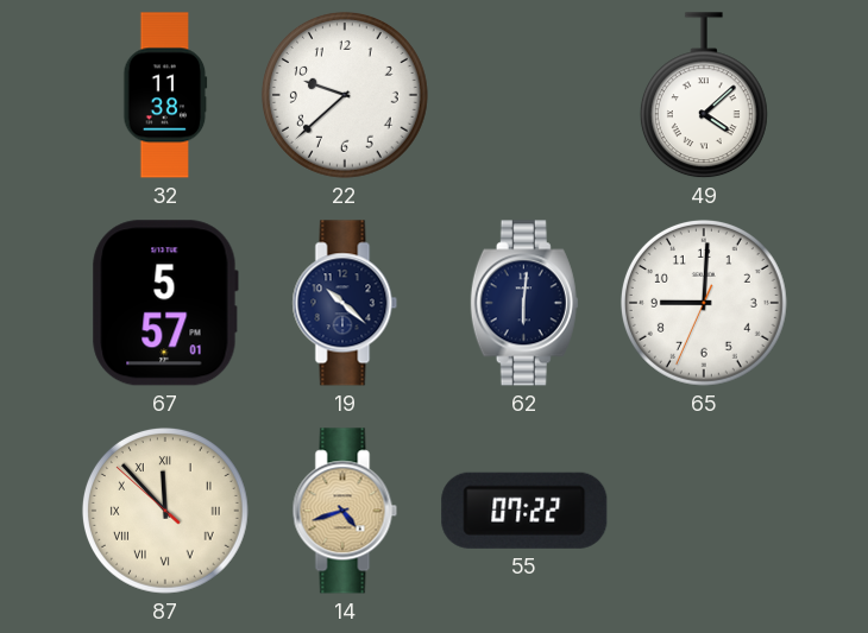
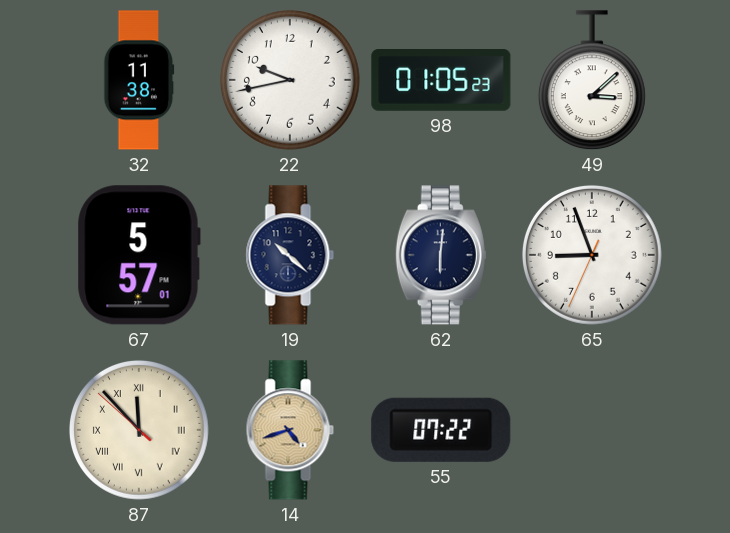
22: 9:38 -> 9:43
98: none -> 01:05
49: 4:08 -> 3:08
65: 9:00 -> 8:56
